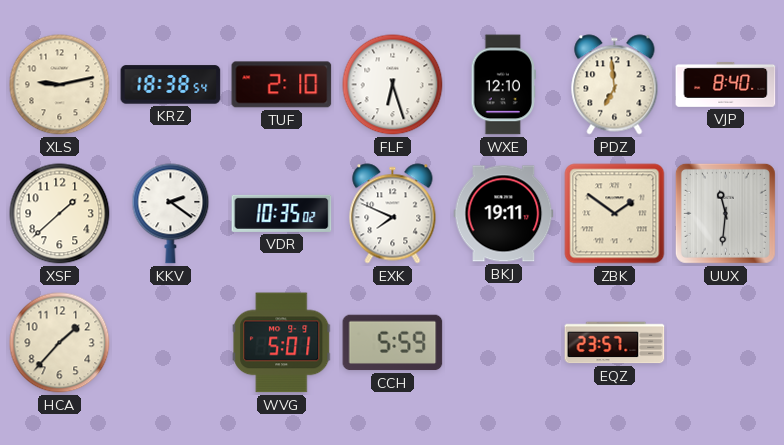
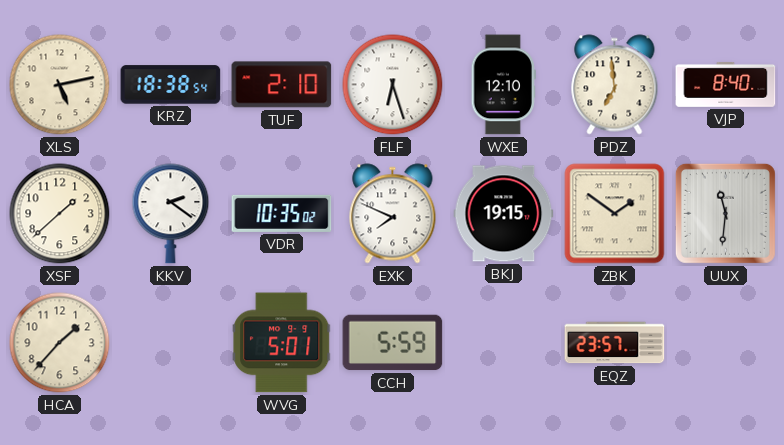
XLS: 9:13 -> 5:13
BKJ: 19:11 -> 19:15
